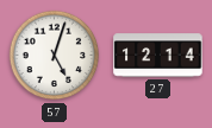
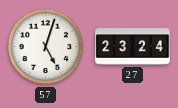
27: 12:14 -> 23:24
